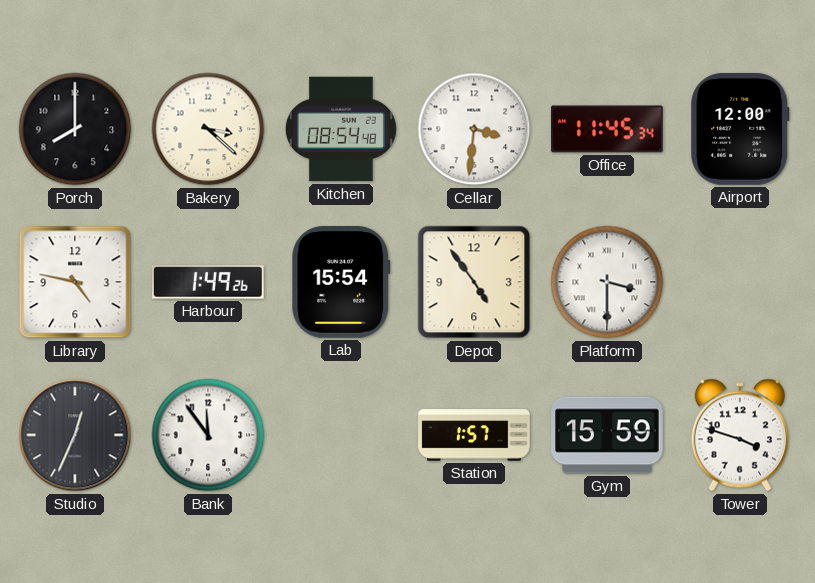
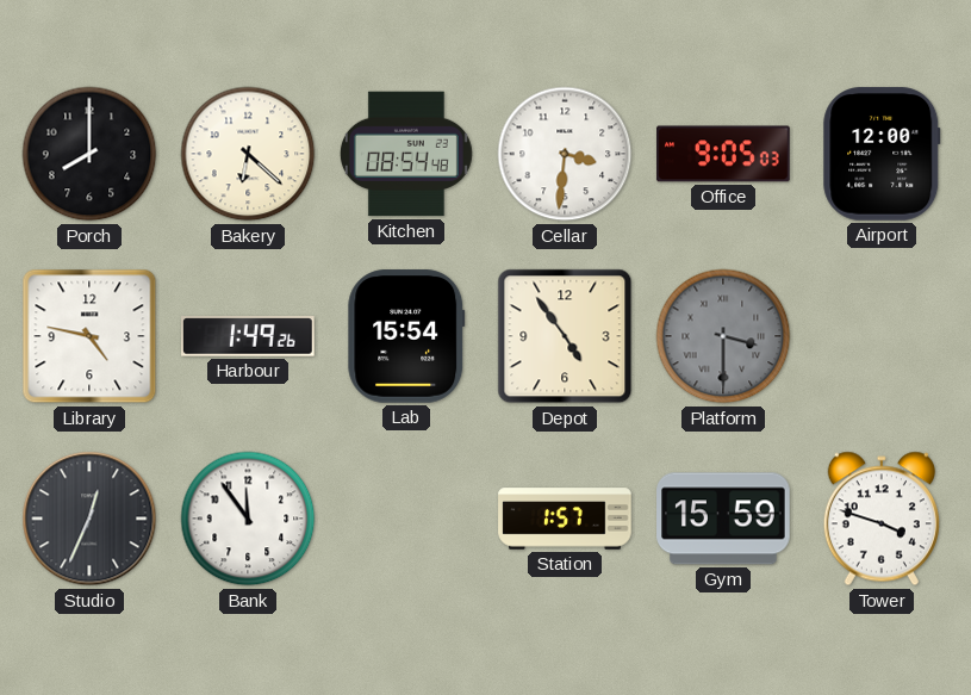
Bakery: 3:22 -> 6:22
Office: 11:45 -> 9:05
Platform dial: white -> grey
